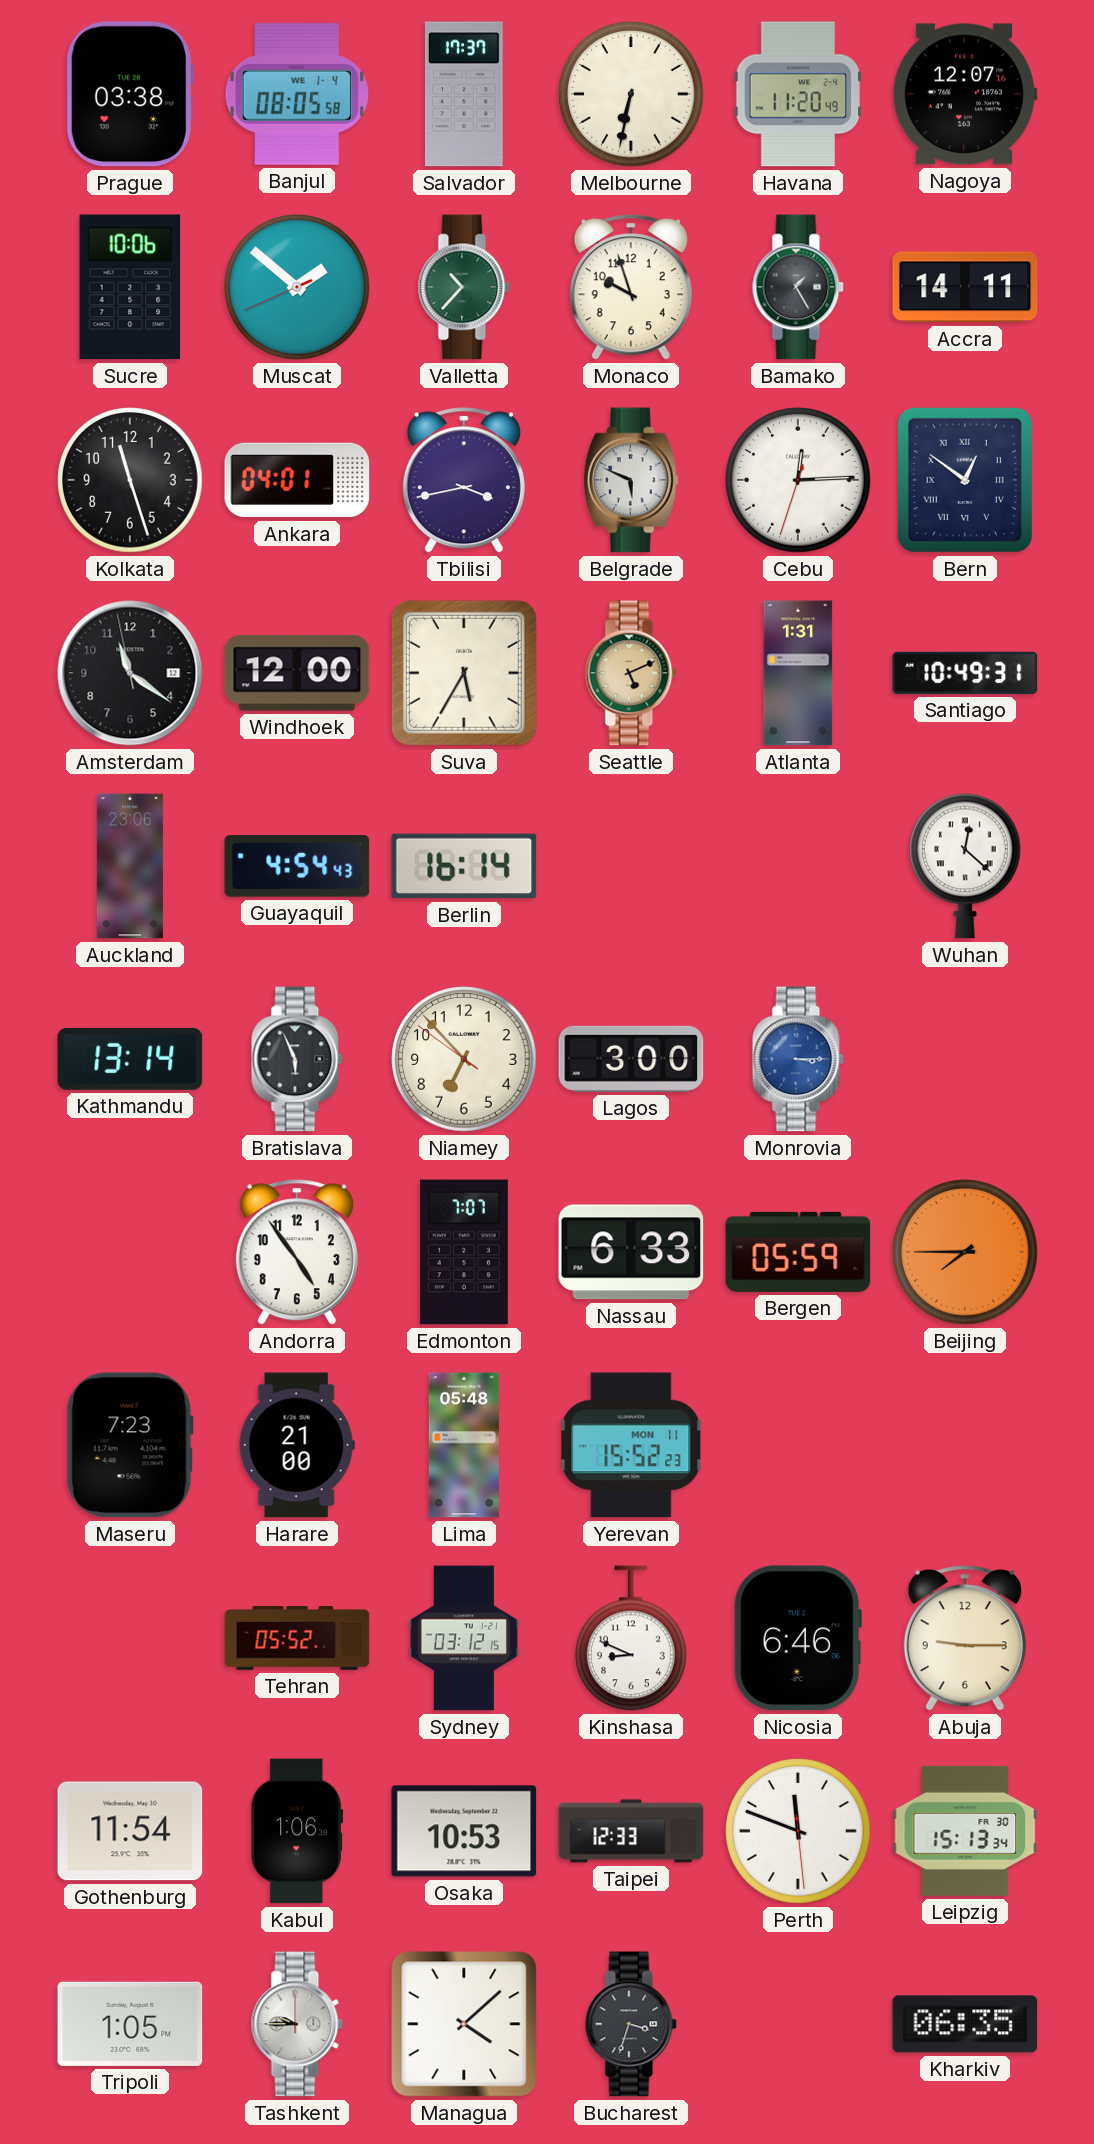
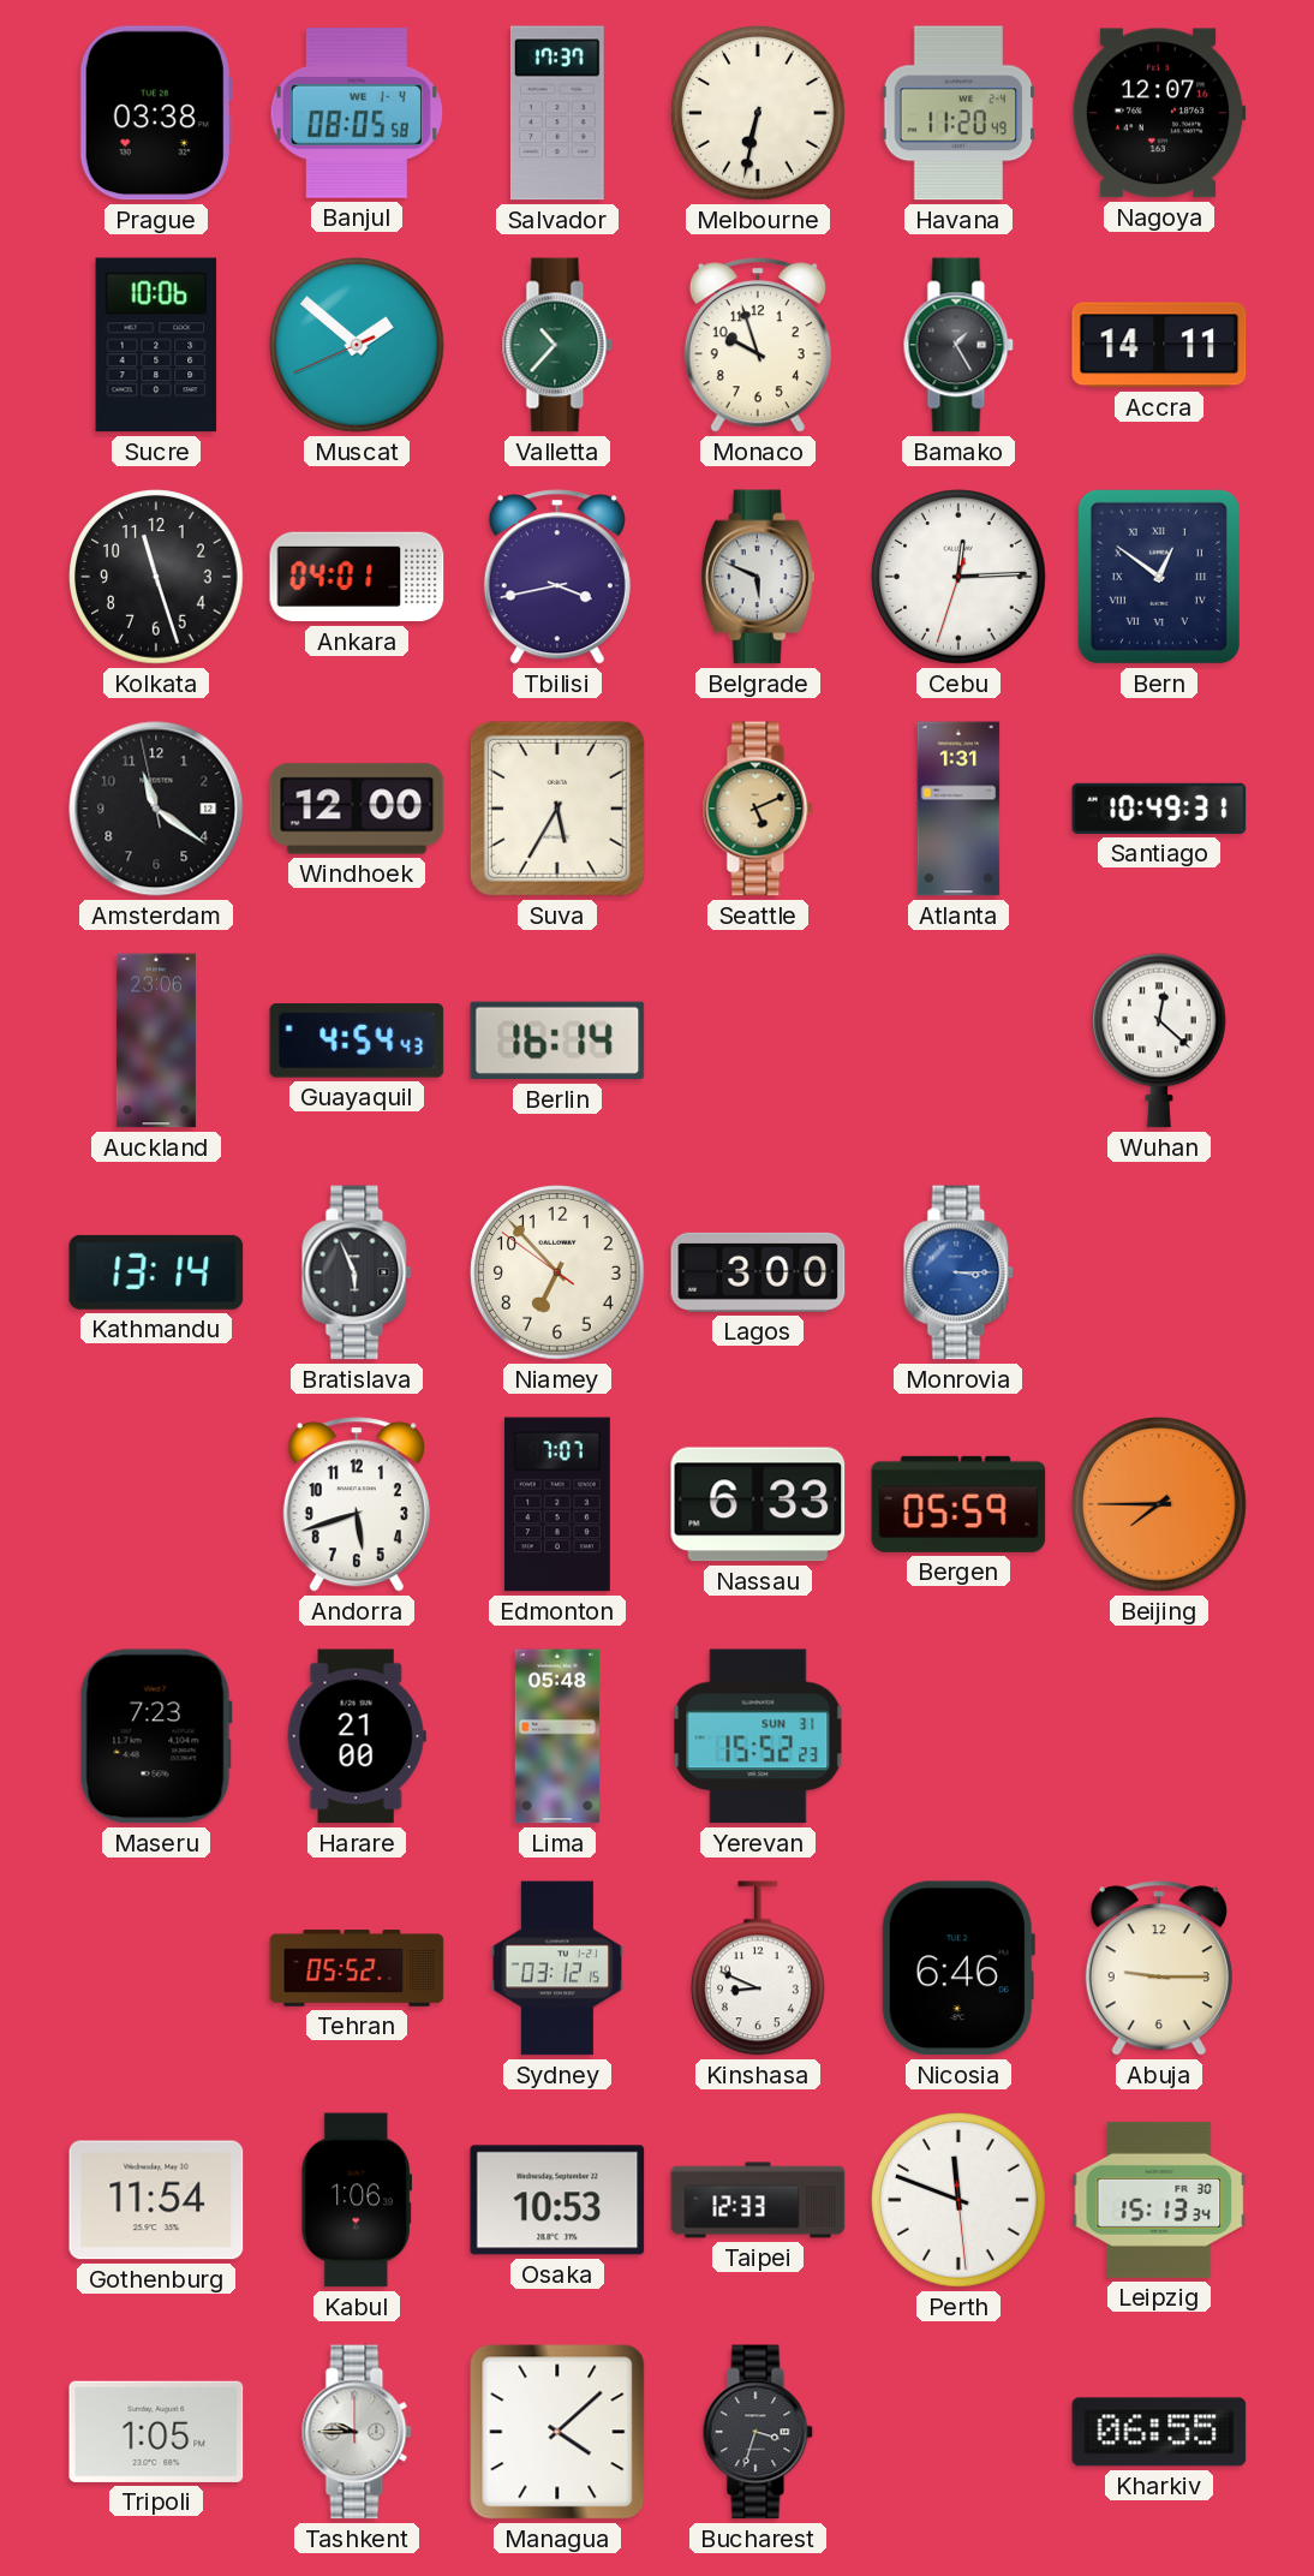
Andorra: 4:54 -> 5:42
Yerevan date: MON 11 -> SUN 31
Kharkiv: 06:35 -> 06:55
